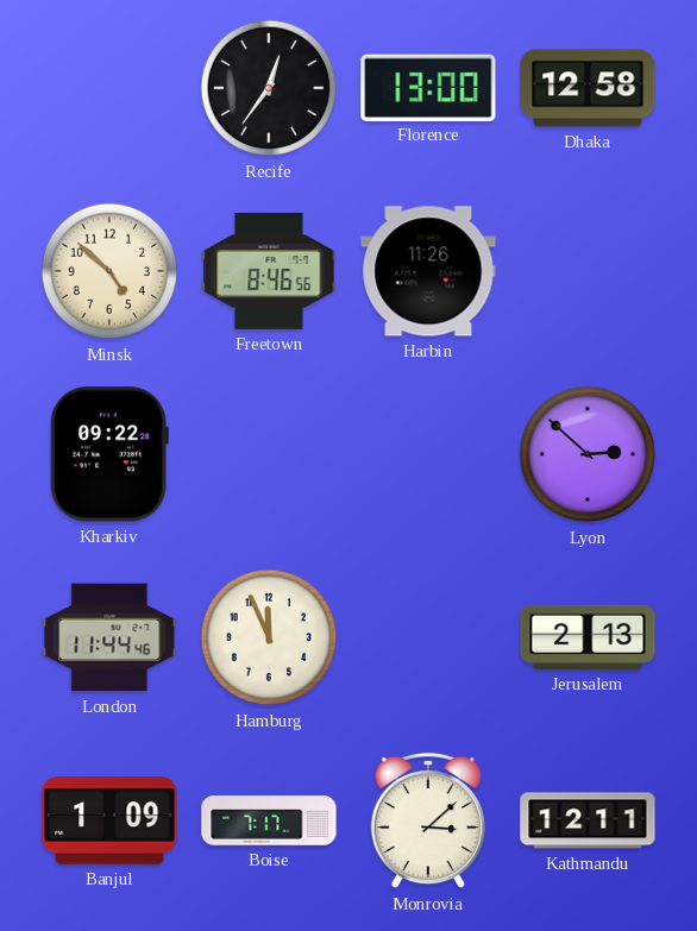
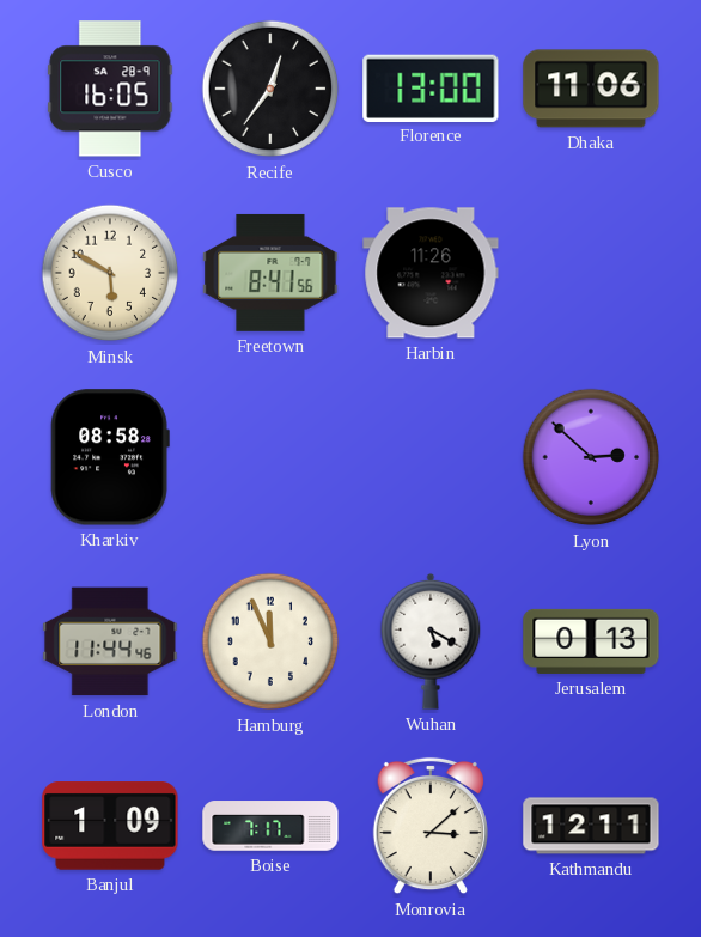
Cusco: none -> 16:05
Dhaka: 12:58 -> 11:06
Minsk: 4:52 -> 5:50
Freetown: 8:46 -> 8:41
Kharkiv: 09:22 -> 08:58
Wuhan: none -> 5:20
Jerusalem: 2:13 -> 0:13
